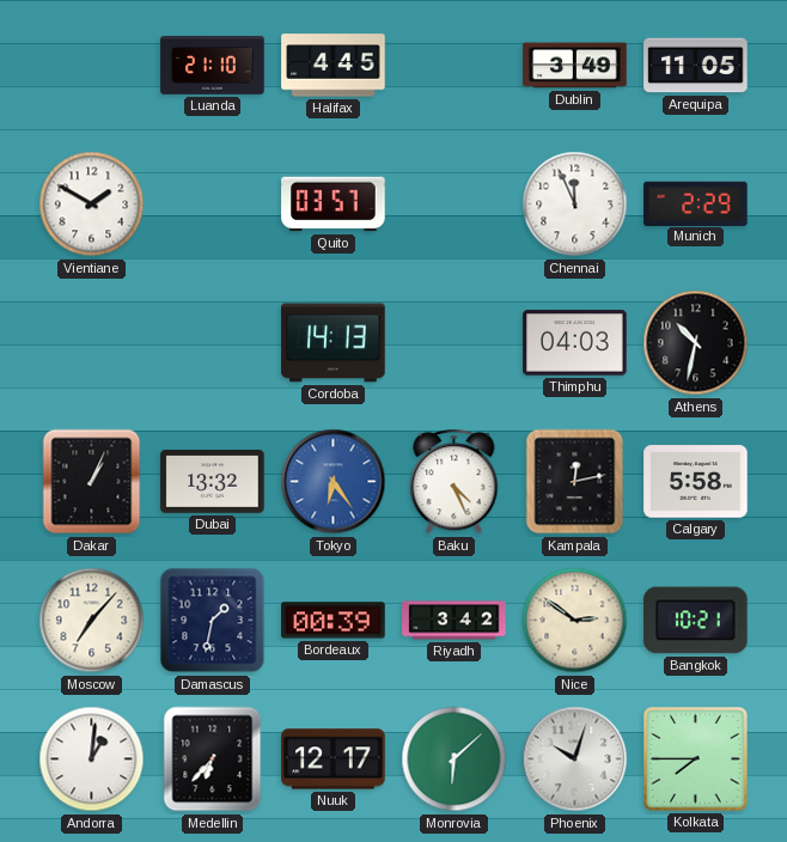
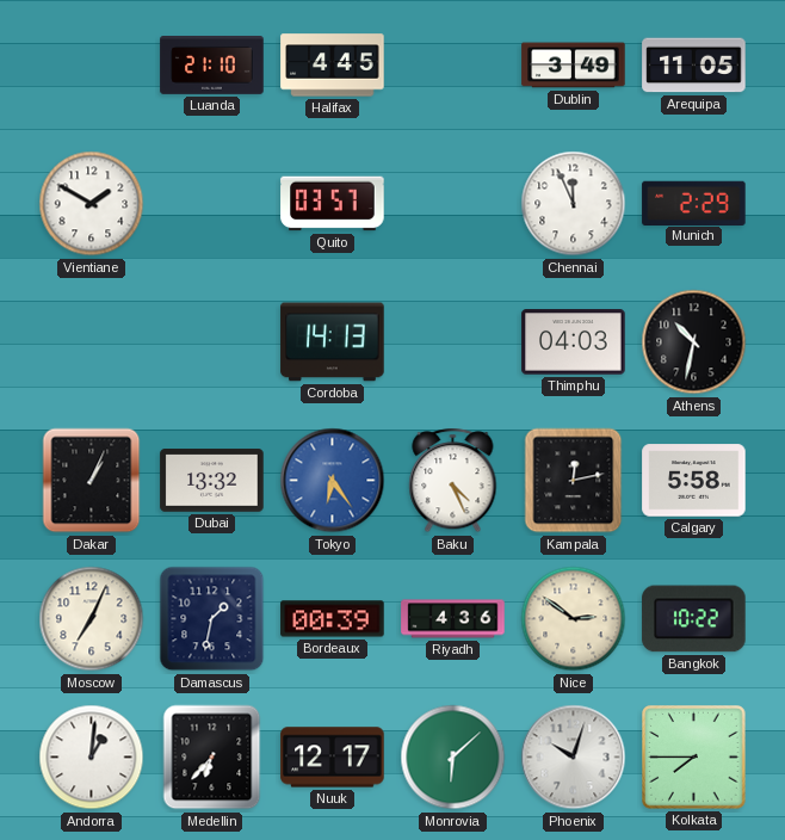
Moscow: 7:07 -> 7:04
Riyadh: 3:42 -> 4:36
Bangkok: 10:21 -> 10:22
